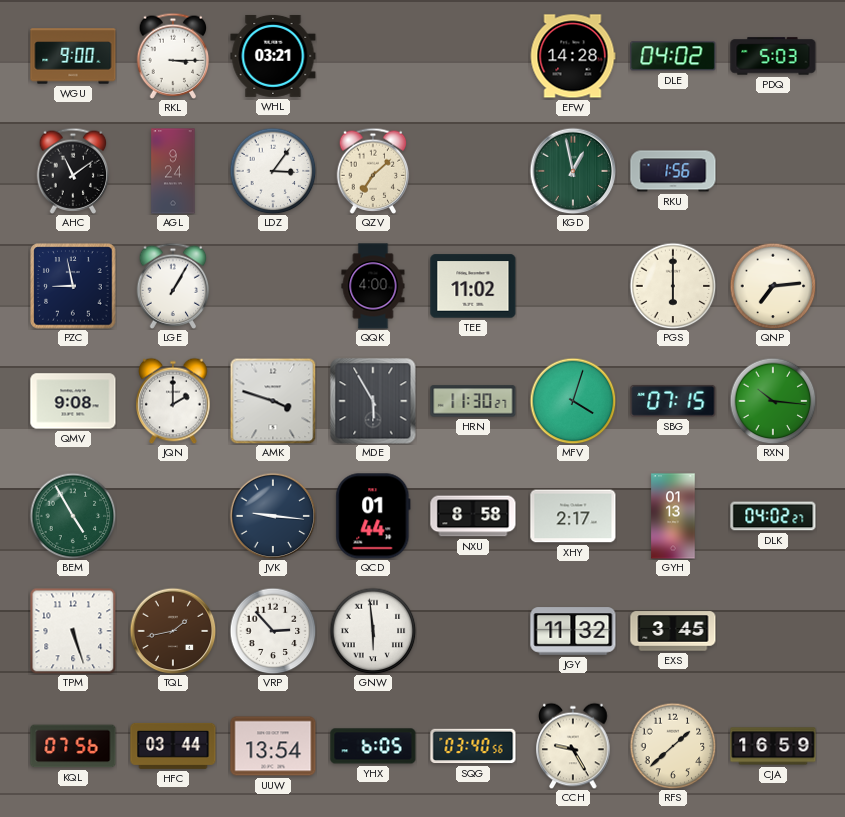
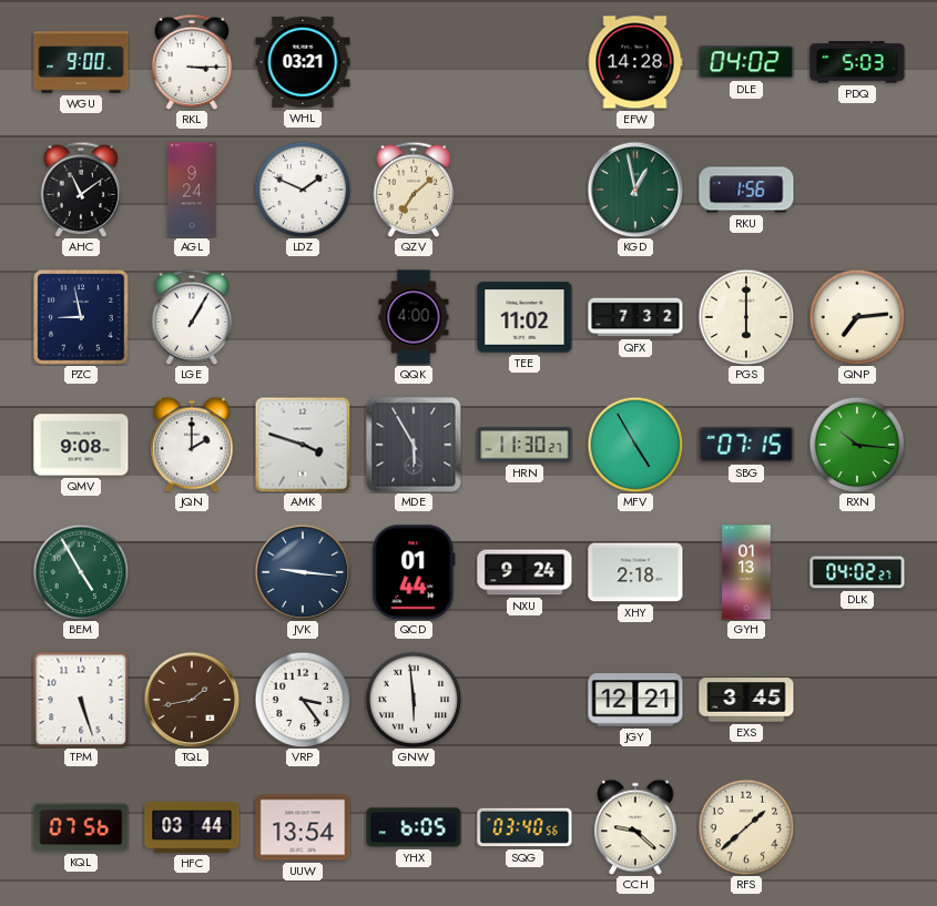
LDZ: 3:06 -> 1:49
QFX: none -> 7:32
MFV: 4:03 -> 4:55
NXU: 8:58 -> 9:24
XHY: 2:17 -> 2:18
VRP: 2:53 -> 3:24
JGY: 11:32 -> 12:21
CCH: 9:25 -> 9:22
CJA: 16:59 -> none
